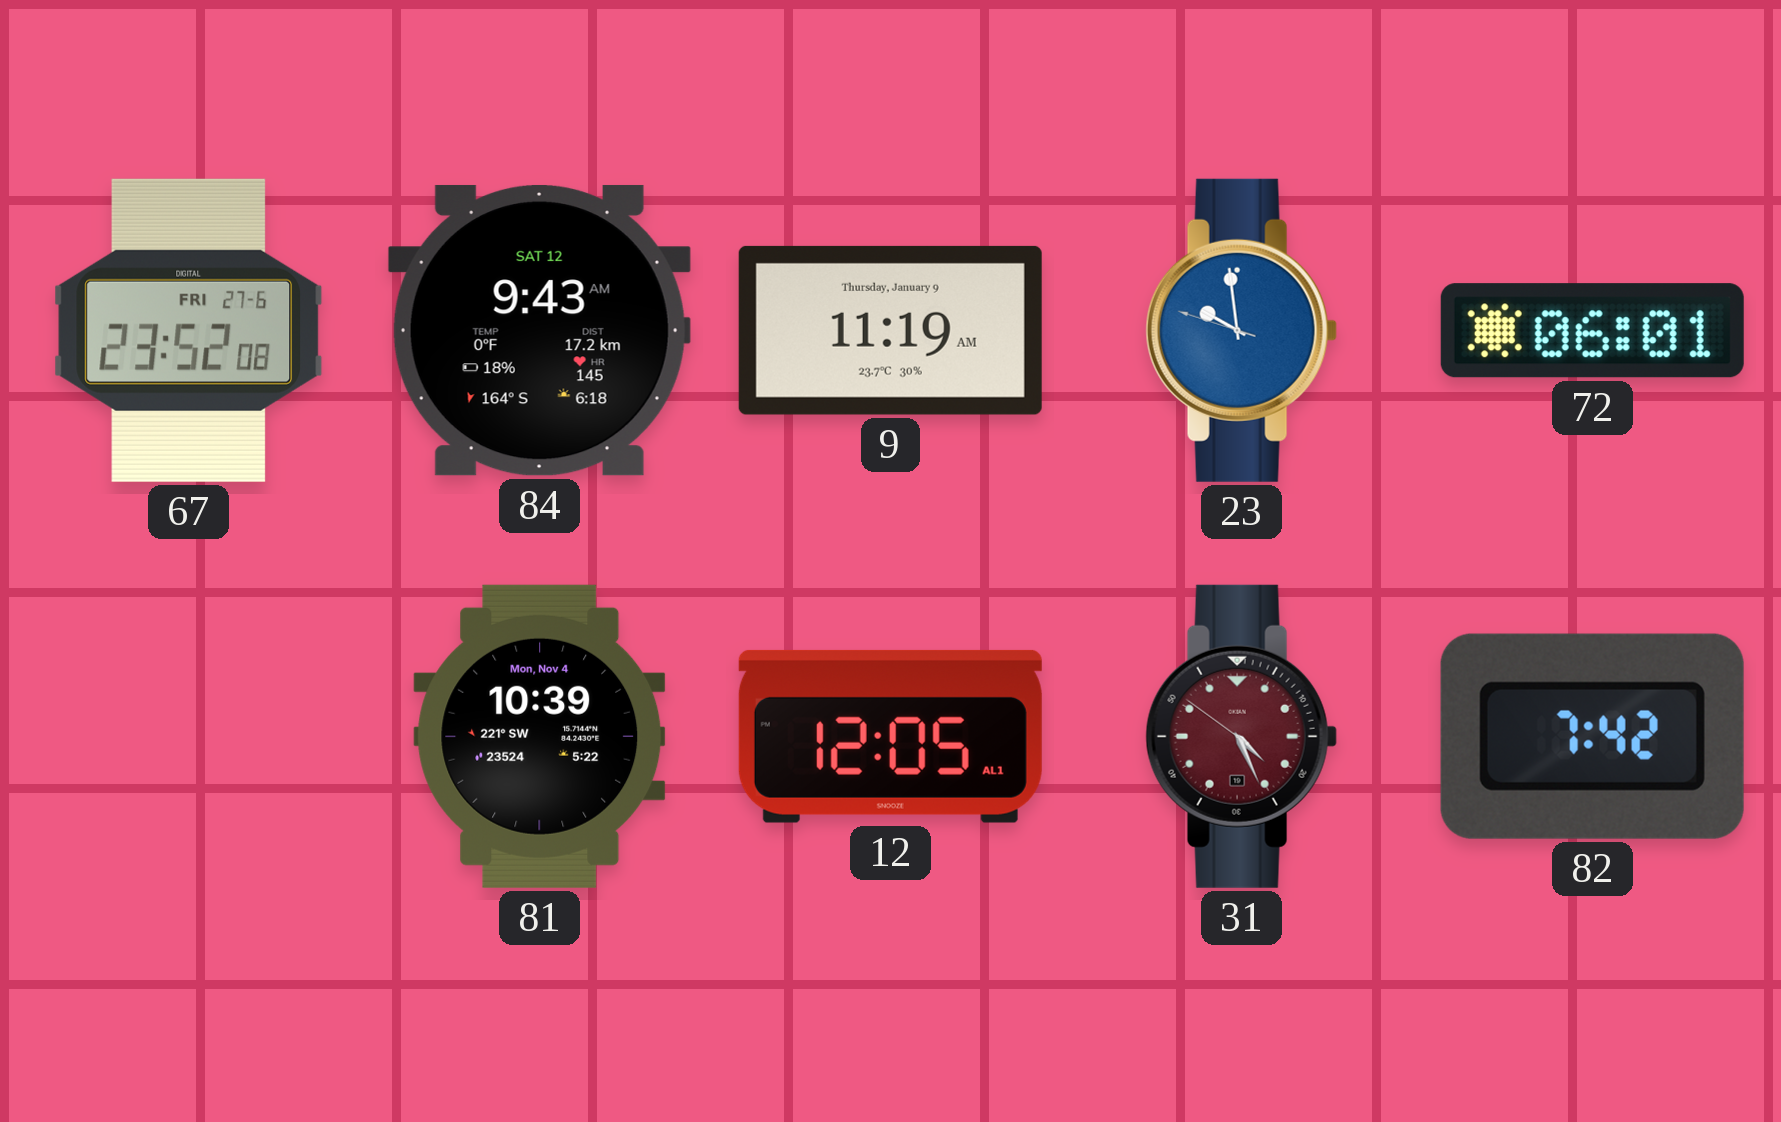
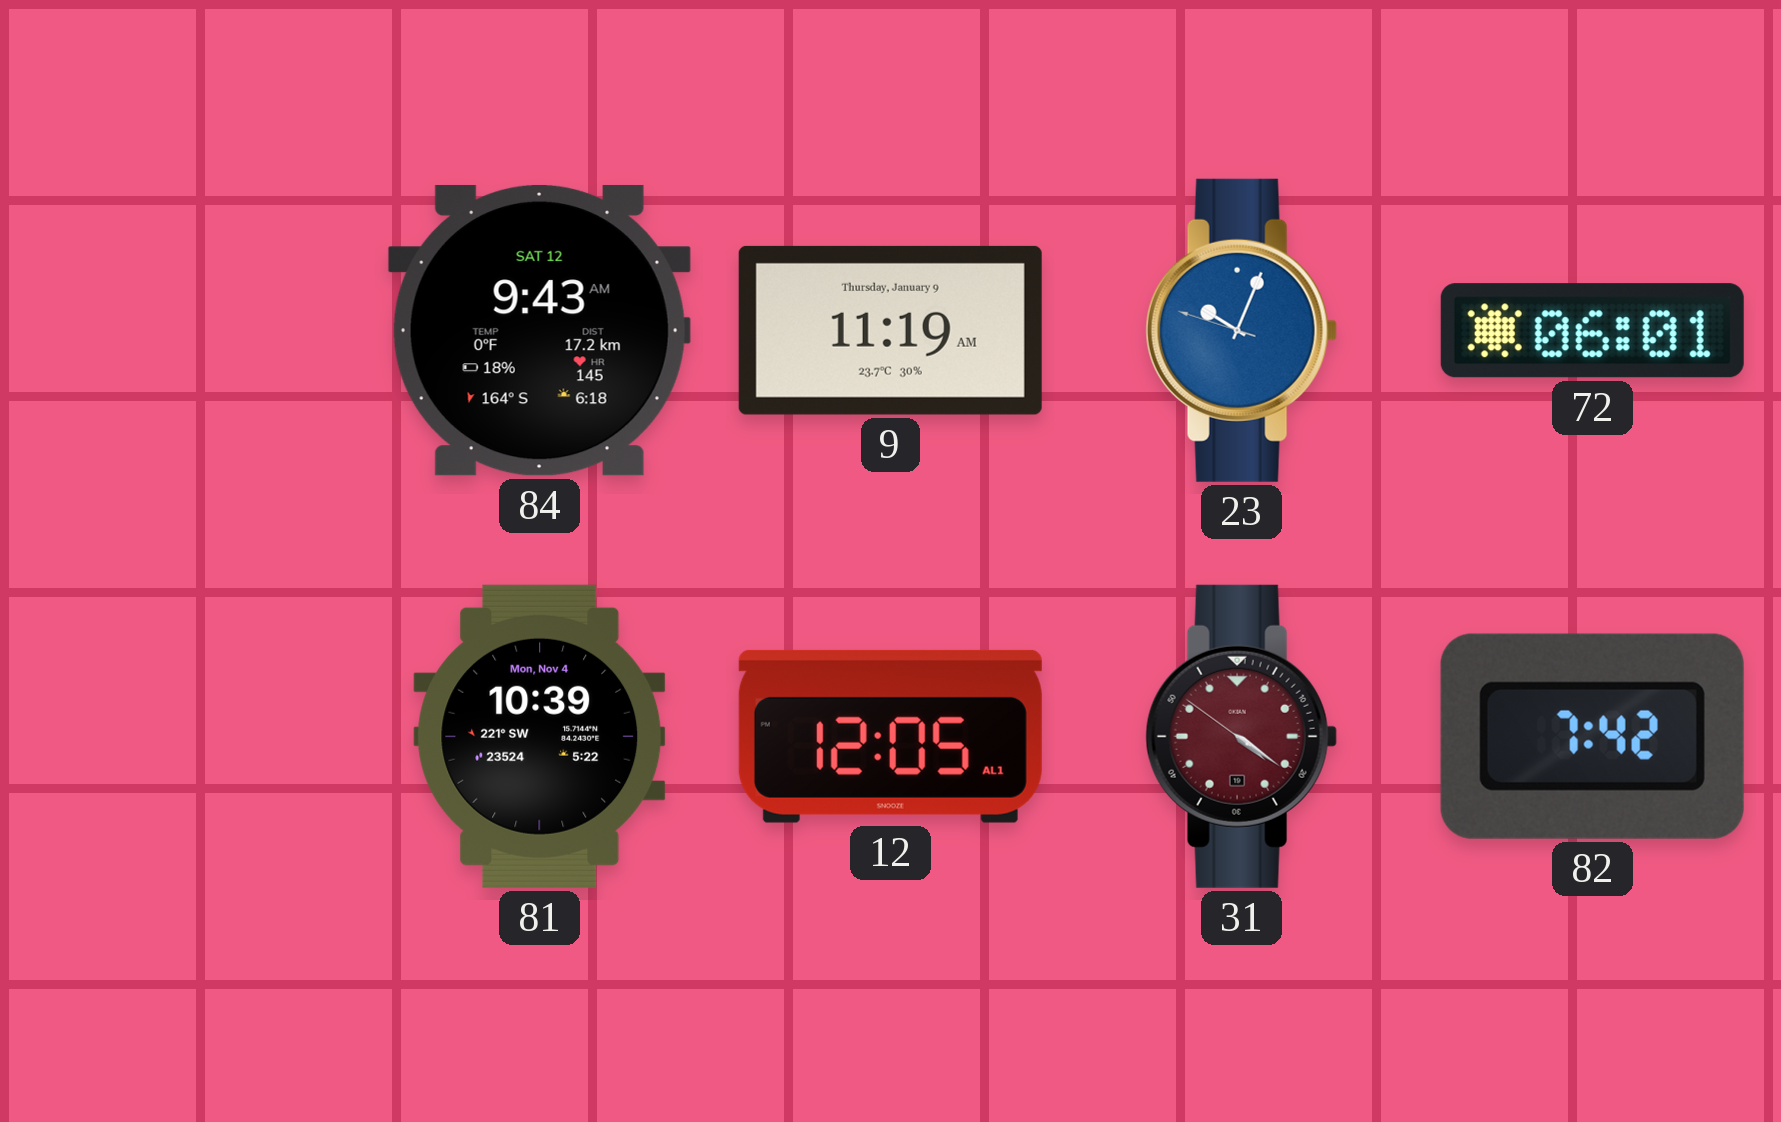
67: 23:52 -> none
23: 9:58 -> 10:03
31: 4:25 -> 4:20
